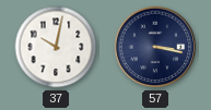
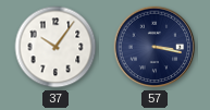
37: 10:02 -> 10:06
